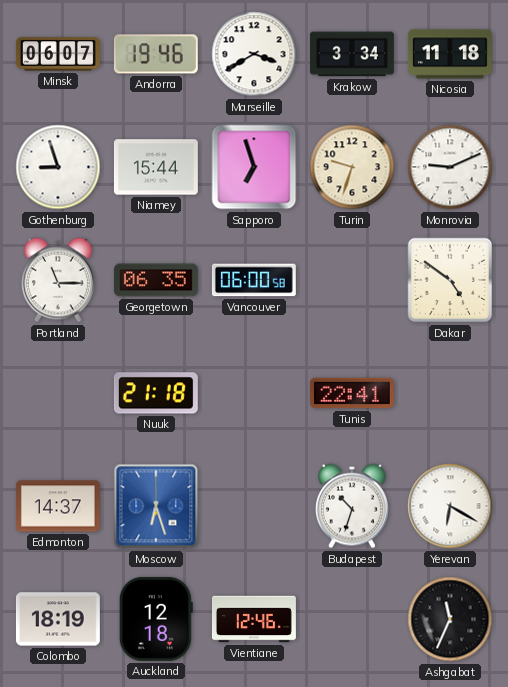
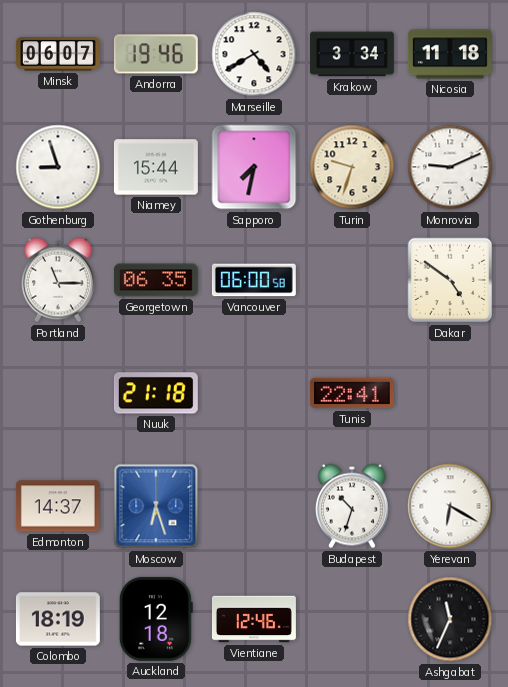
Marseille: 3:40 -> 4:40
Sapporo: 6:57 -> 7:32
